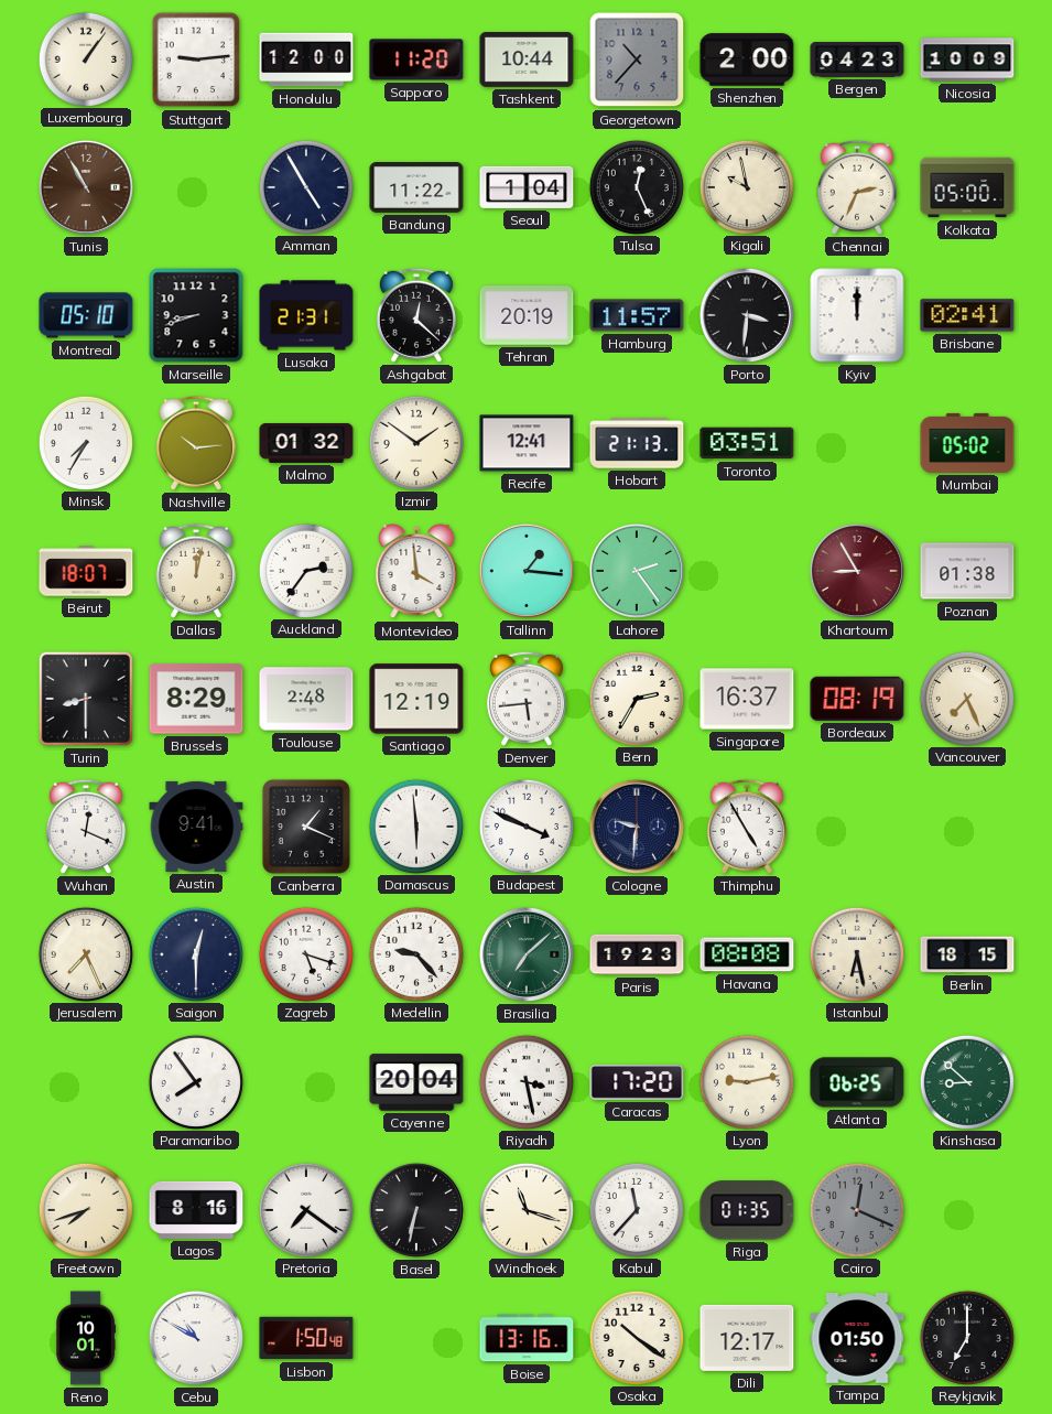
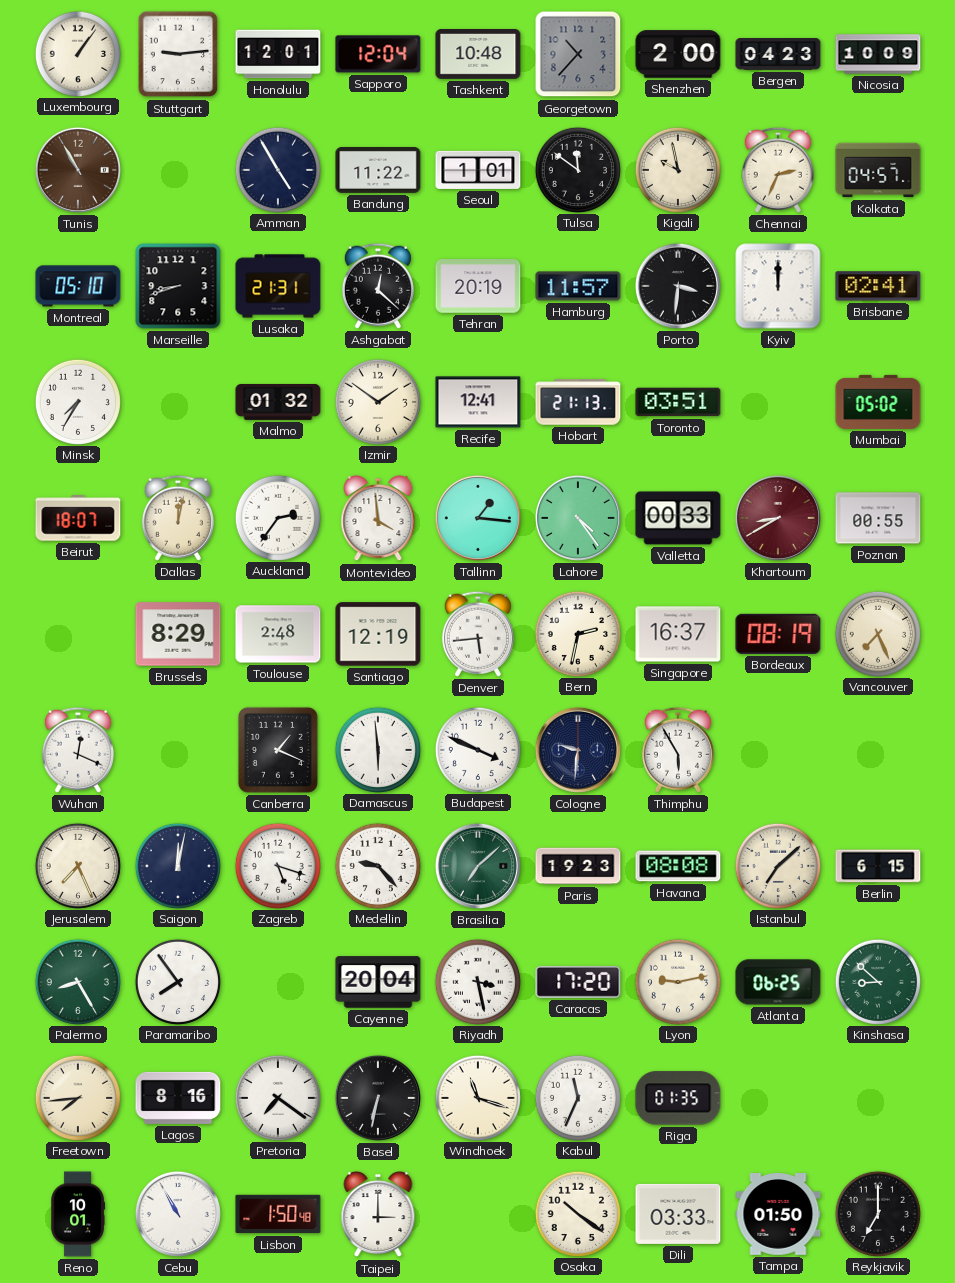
Honolulu: 12:00 -> 12:01
Sapporo: 11:20 -> 12:04
Tashkent: 10:44 -> 10:48
Seoul: 1:04 -> 1:01
Tulsa: 12:26 -> 11:51
Kolkata: 05:00 -> 04:57
Nashville: 10:14 -> none
Lahore: 2:24 -> 4:24
Valletta: none -> 00:33
Khartoum: 8:55 -> 8:40
Poznan: 01:38 -> 00:55
Turin: 8:30 -> none
Bern: 2:35 -> 2:32
Austin: 9:41 -> none
Thimphu: 4:55 -> 5:55
Saigon: 12:30 -> 12:02
Istanbul: 6:28 -> 7:08
Berlin: 18:15 -> 6:15
Palermo: none -> 8:25
Freetown: 7:42 -> 7:44
Kabul: 11:37 -> 11:34
Cairo: 12:19 -> none
Cebu: 10:50 -> 10:55
Taipei: none -> 3:00
Boise: 13:16 -> none
Dili: 12:17 -> 03:33
